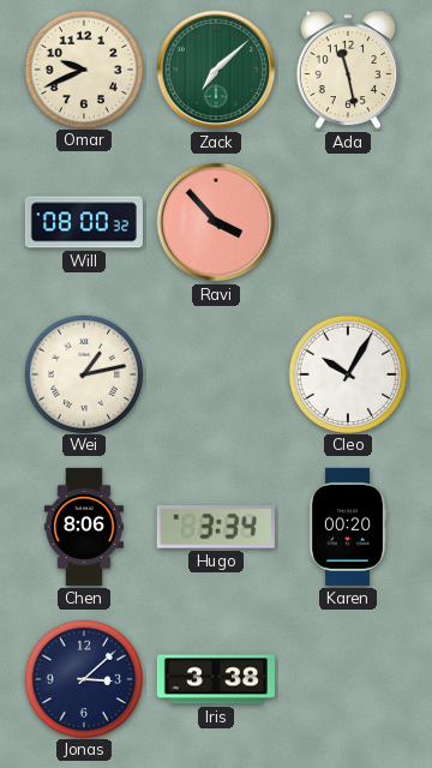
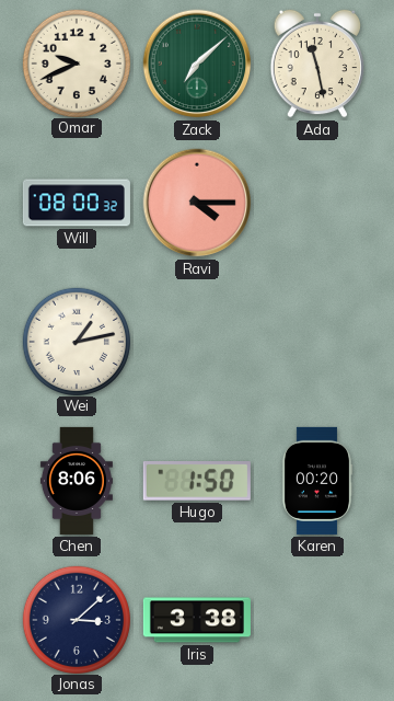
Ravi: 3:53 -> 4:15
Cleo: 10:05 -> none
Hugo: 3:34 -> 1:50
